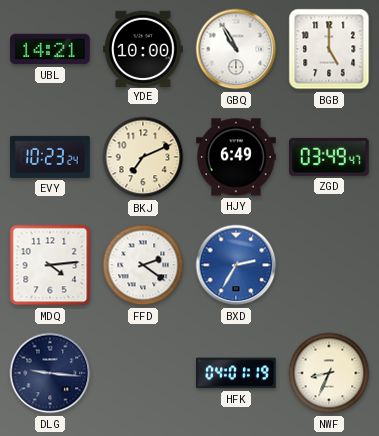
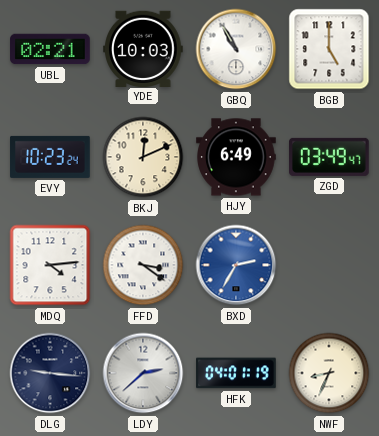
UBL: 14:21 -> 02:21
YDE: 10:00 -> 10:03
BKJ: 7:11 -> 12:11
FFD: 2:21 -> 3:21
LDY: none -> 2:38
